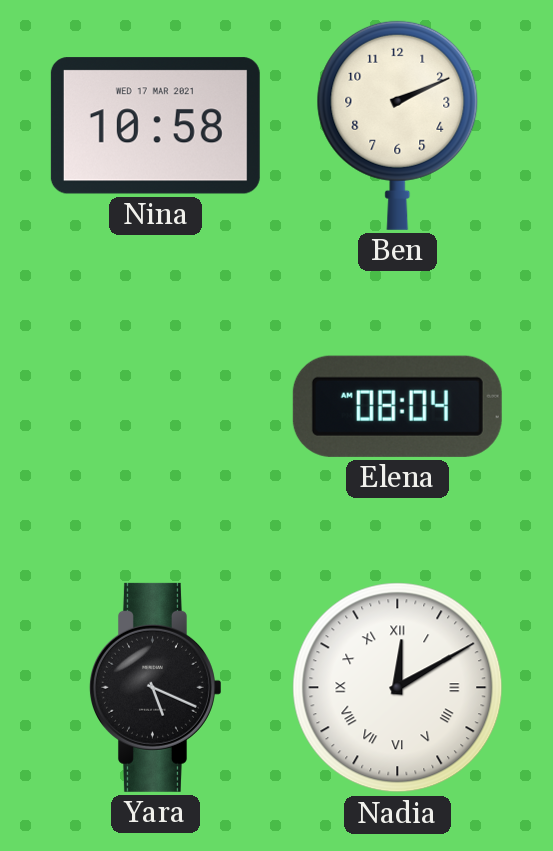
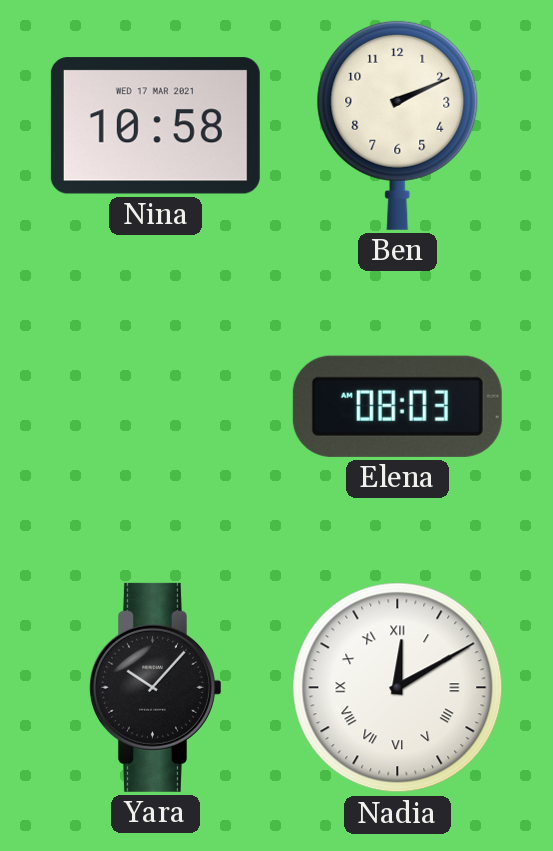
Elena: 08:04 -> 08:03
Yara: 5:19 -> 10:07
